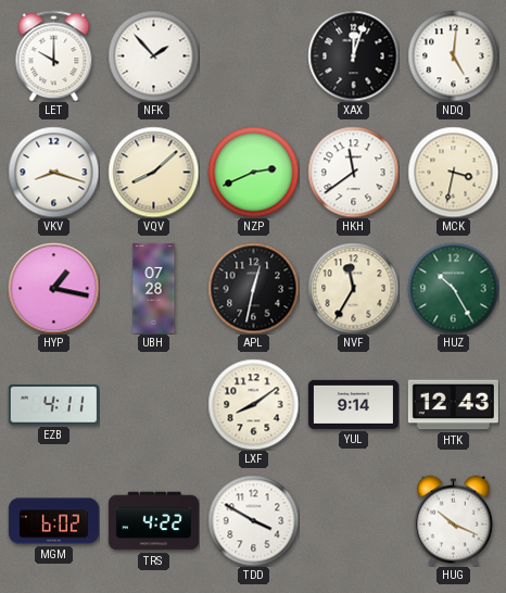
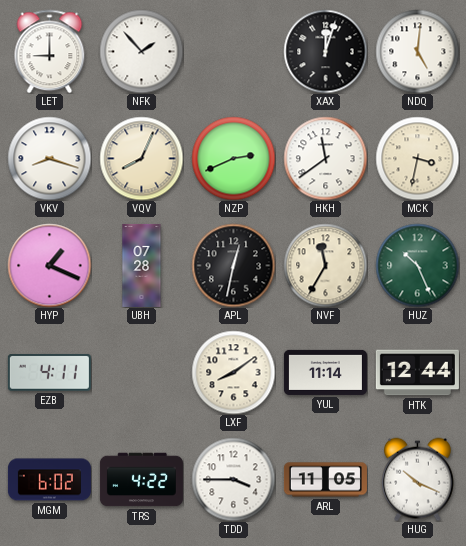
LET: 10:00 -> 9:00
VQV: 8:08 -> 8:04
HYP: 1:17 -> 1:19
HUZ: 10:25 -> 10:26
YUL: 9:14 -> 11:14
HTK: 12:43 -> 12:44
TDD: 3:50 -> 3:45
ARL: none -> 11:05
